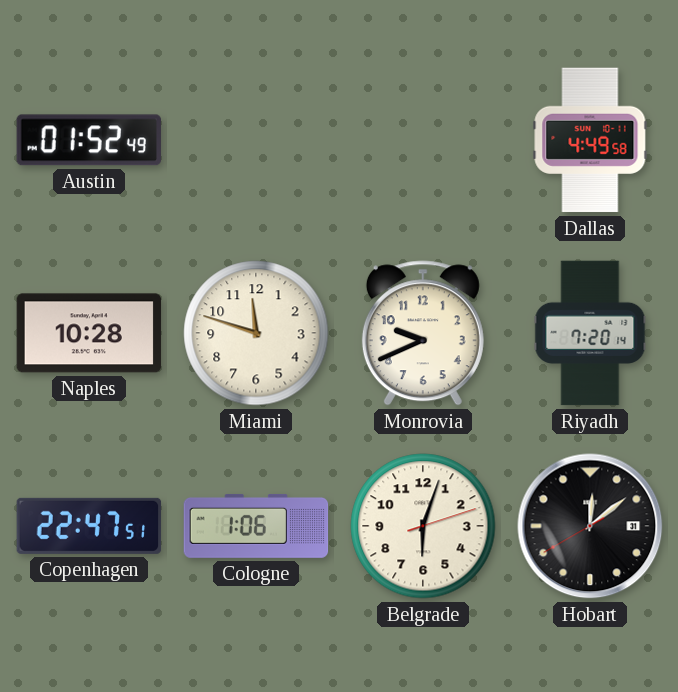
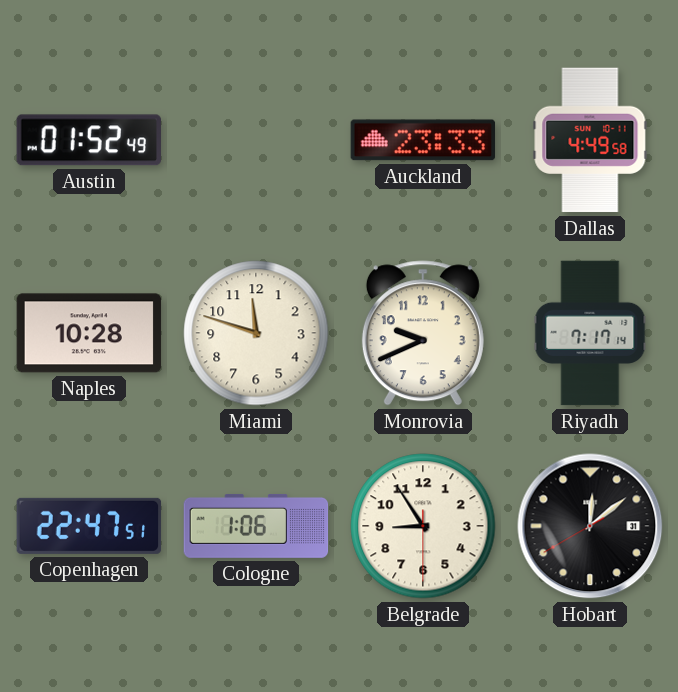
Auckland: none -> 23:33
Riyadh: 7:20 -> 7:17
Belgrade: 6:03 -> 8:54
